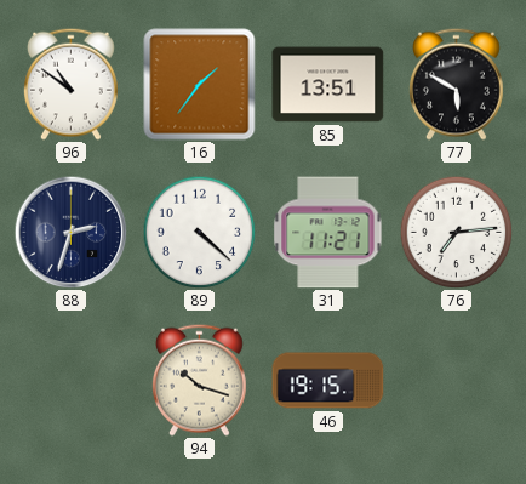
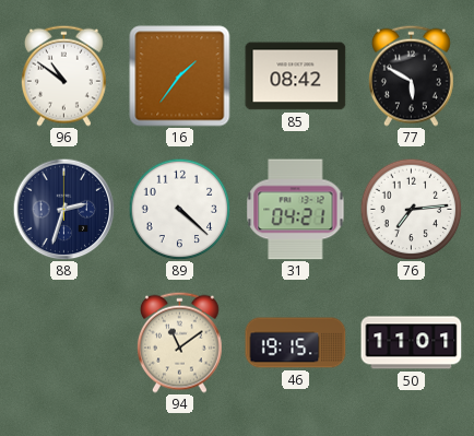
85: 13:51 -> 08:42
31: 11:21 -> 04:21
94: 10:18 -> 11:09
50: none -> 11:01
